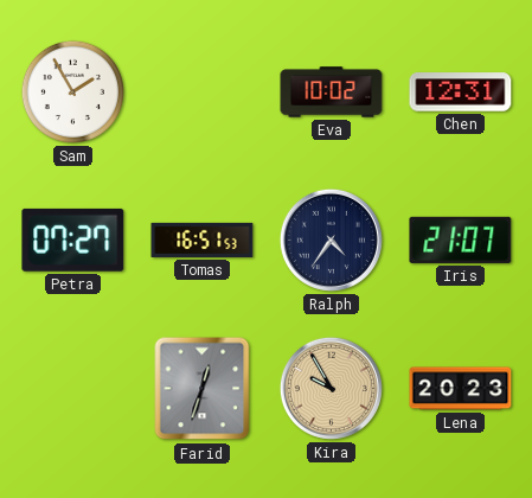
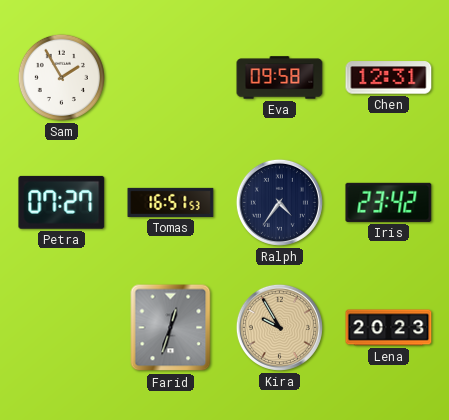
Eva: 10:02 -> 09:58
Iris: 21:07 -> 23:42
